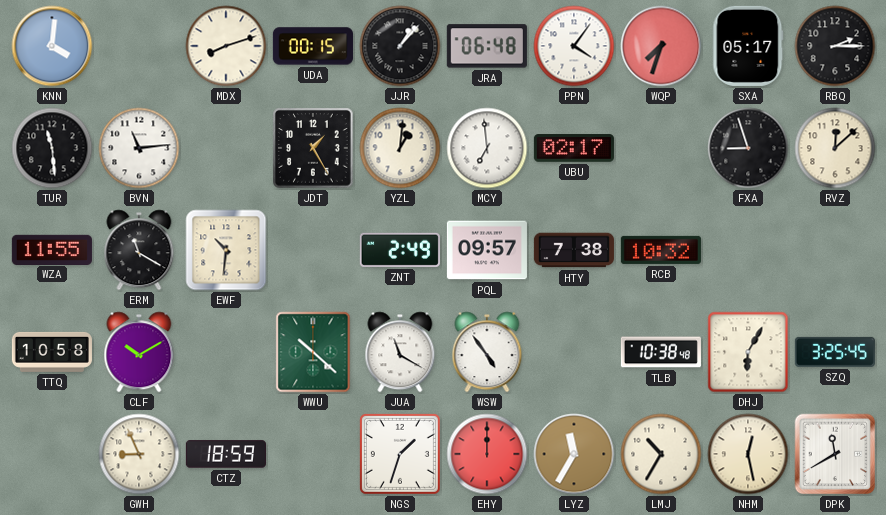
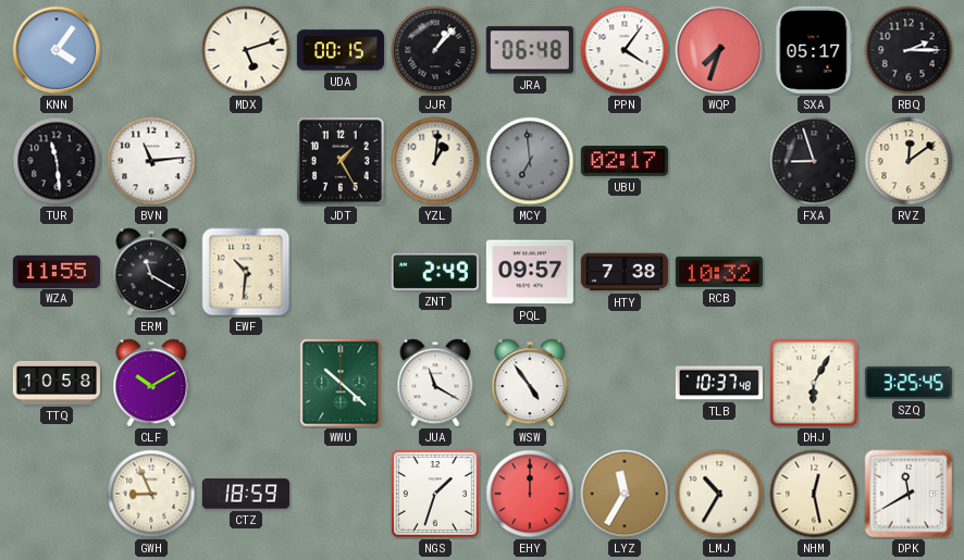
KNN: 4:01 -> 4:06
MDX: 8:12 -> 5:12
MCY dial: white -> grey
RVZ: 12:08 -> 12:09
TLB: 10:38 -> 10:37
